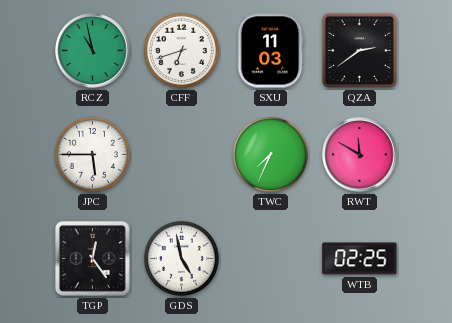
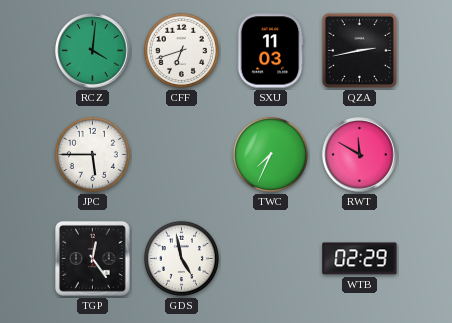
RCZ: 10:58 -> 4:01
QZA: 2:39 -> 2:43
WTB: 02:25 -> 02:29
